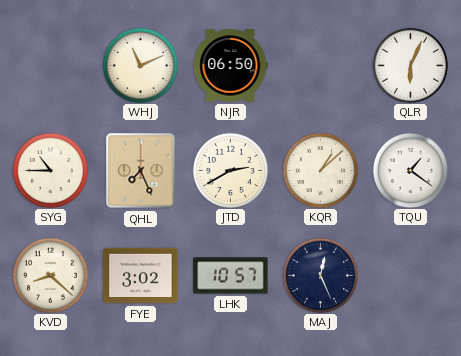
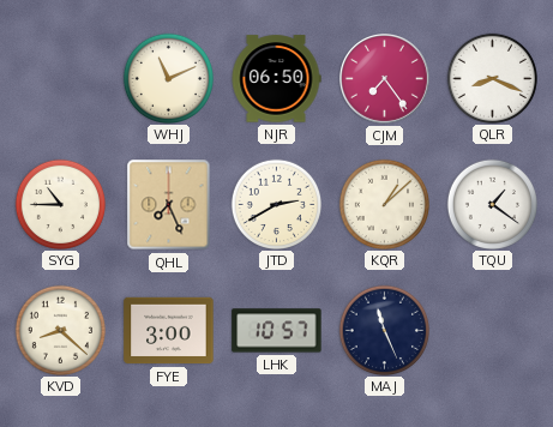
CJM: none -> 7:24
QLR: 6:04 -> 8:19
FYE: 3:02 -> 3:00
MAJ: 12:26 -> 11:26
